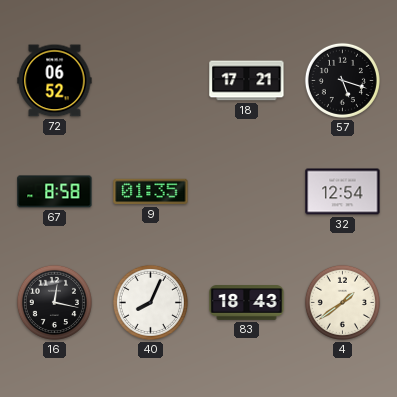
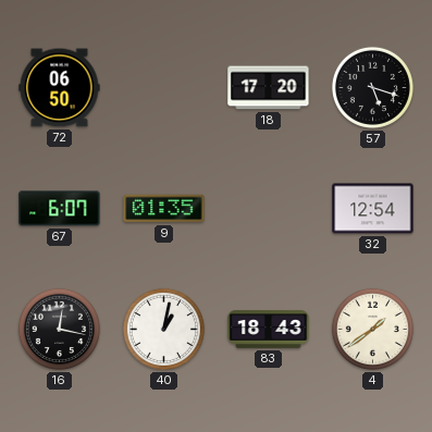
72: 06:52 -> 06:50
18: 17:21 -> 17:20
67: 8:58 -> 6:07
40: 8:04 -> 1:02
